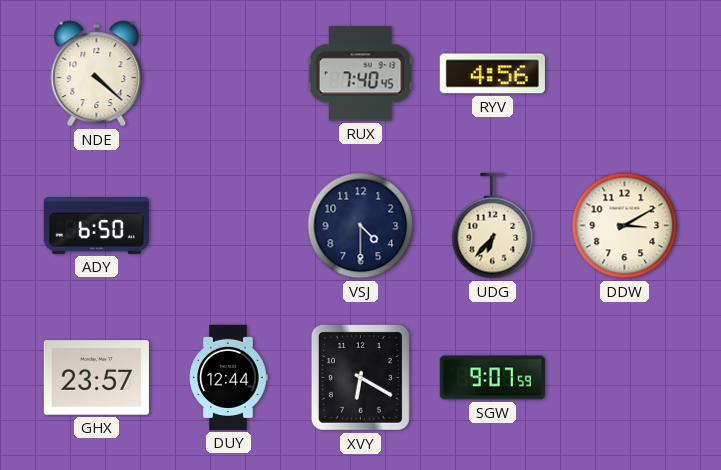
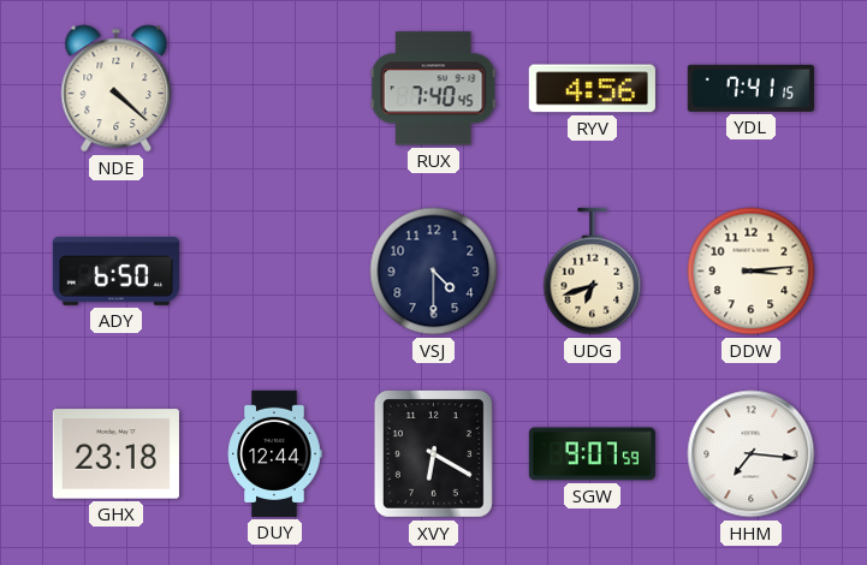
YDL: none -> 7:41
UDG: 6:37 -> 6:42
DDW: 3:10 -> 3:14
GHX: 23:57 -> 23:18
HHM: none -> 7:16
